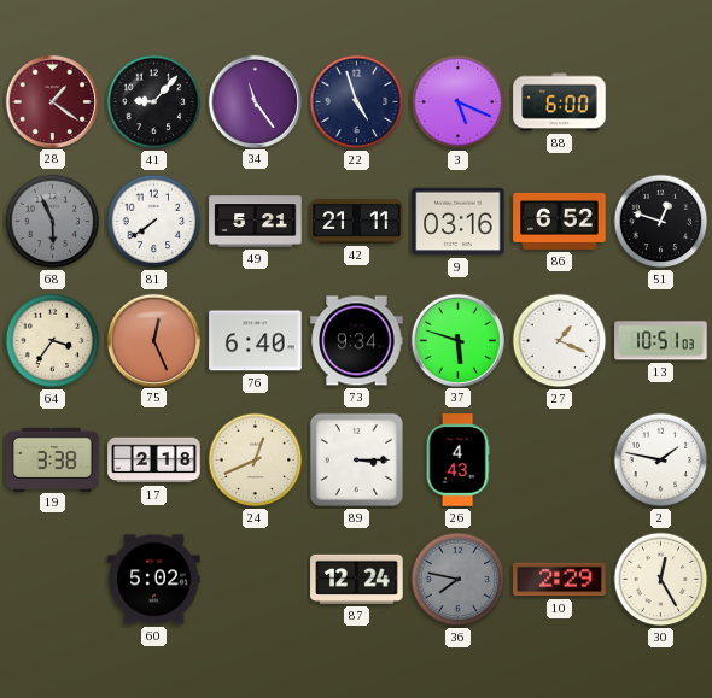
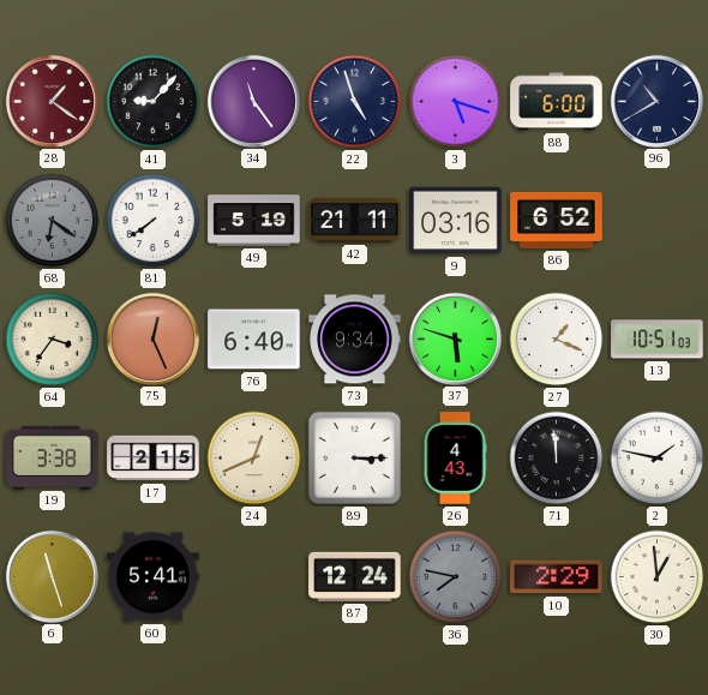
3: 5:19 -> 5:18
96: none -> 10:40
68: 5:56 -> 6:21
49: 5:21 -> 5:19
51: 12:48 -> none
17: 2:18 -> 2:15
71: none -> 11:59
6: none -> 11:27
60: 5:02 -> 5:41
30: 12:25 -> 12:59
